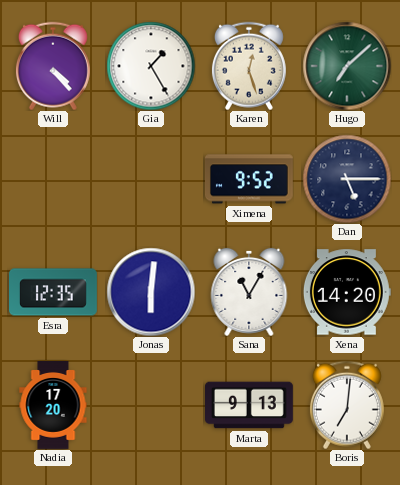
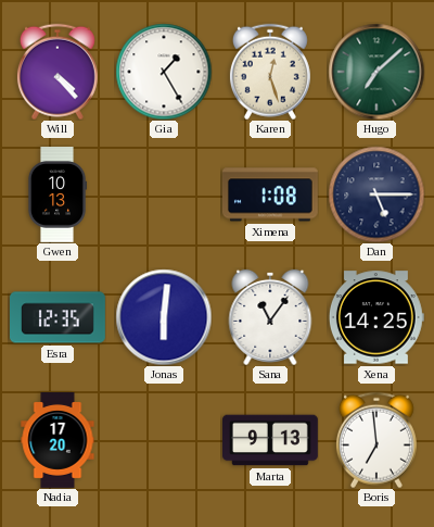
Gwen: none -> 10:13
Ximena: 9:52 -> 1:08
Sana: 11:05 -> 11:06
Xena: 14:20 -> 14:25
Boris: 7:01 -> 6:59
